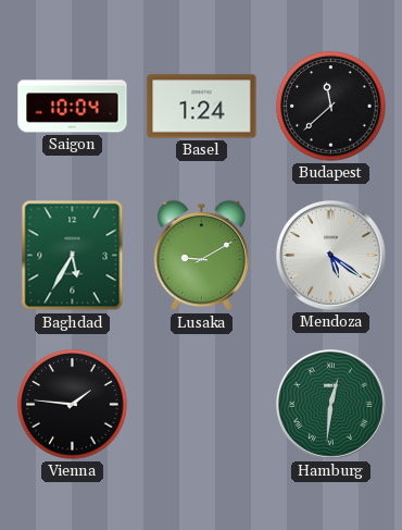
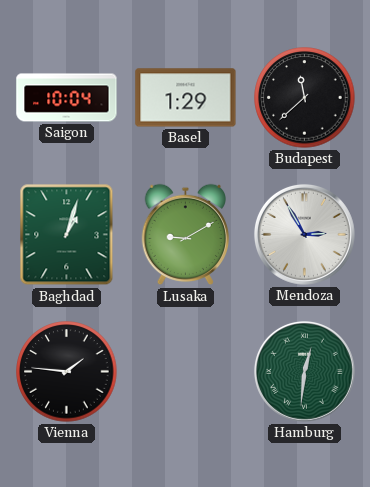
Basel: 1:24 -> 1:29
Baghdad: 5:35 -> 1:03
Mendoza: 5:21 -> 2:55
